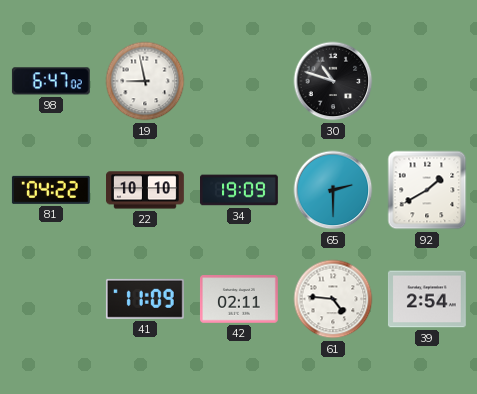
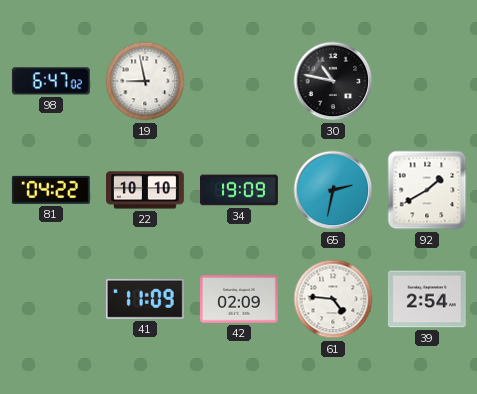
30: 10:48 -> 10:47
65: 2:30 -> 2:32
42: 02:11 -> 02:09
